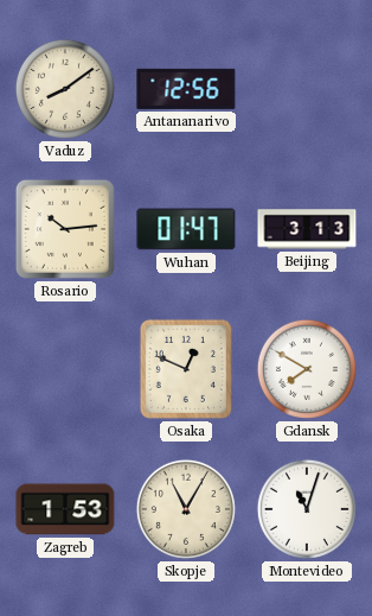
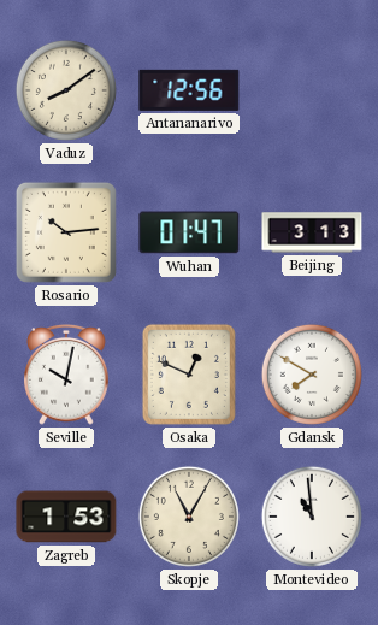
Seville: none -> 10:02
Montevideo: 11:03 -> 10:59
